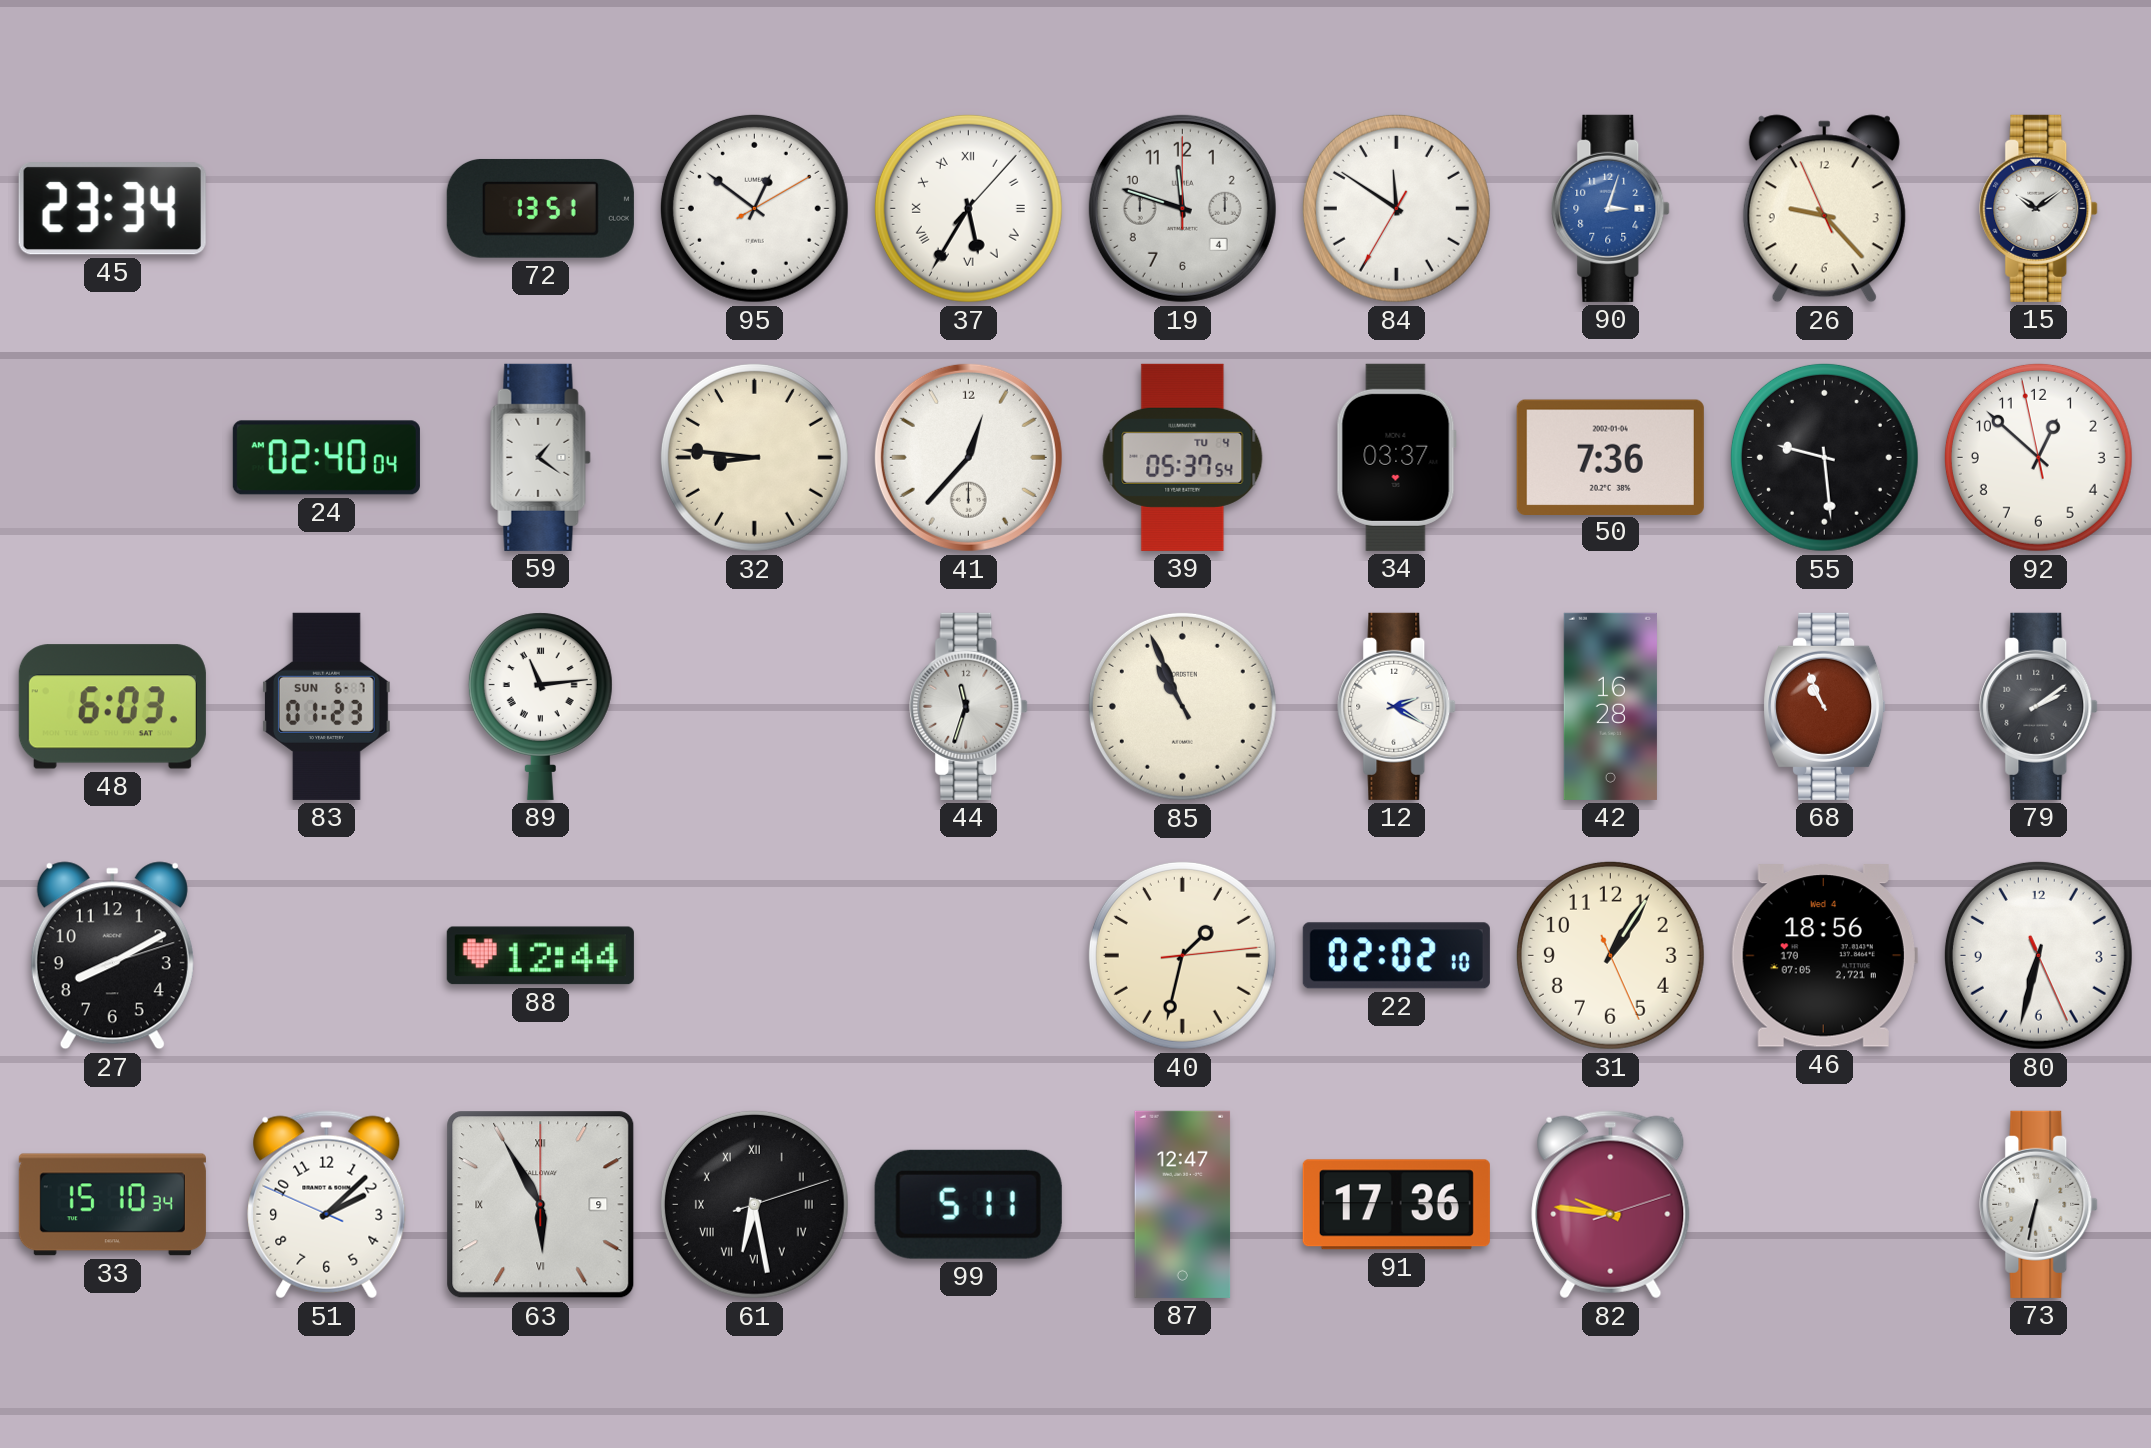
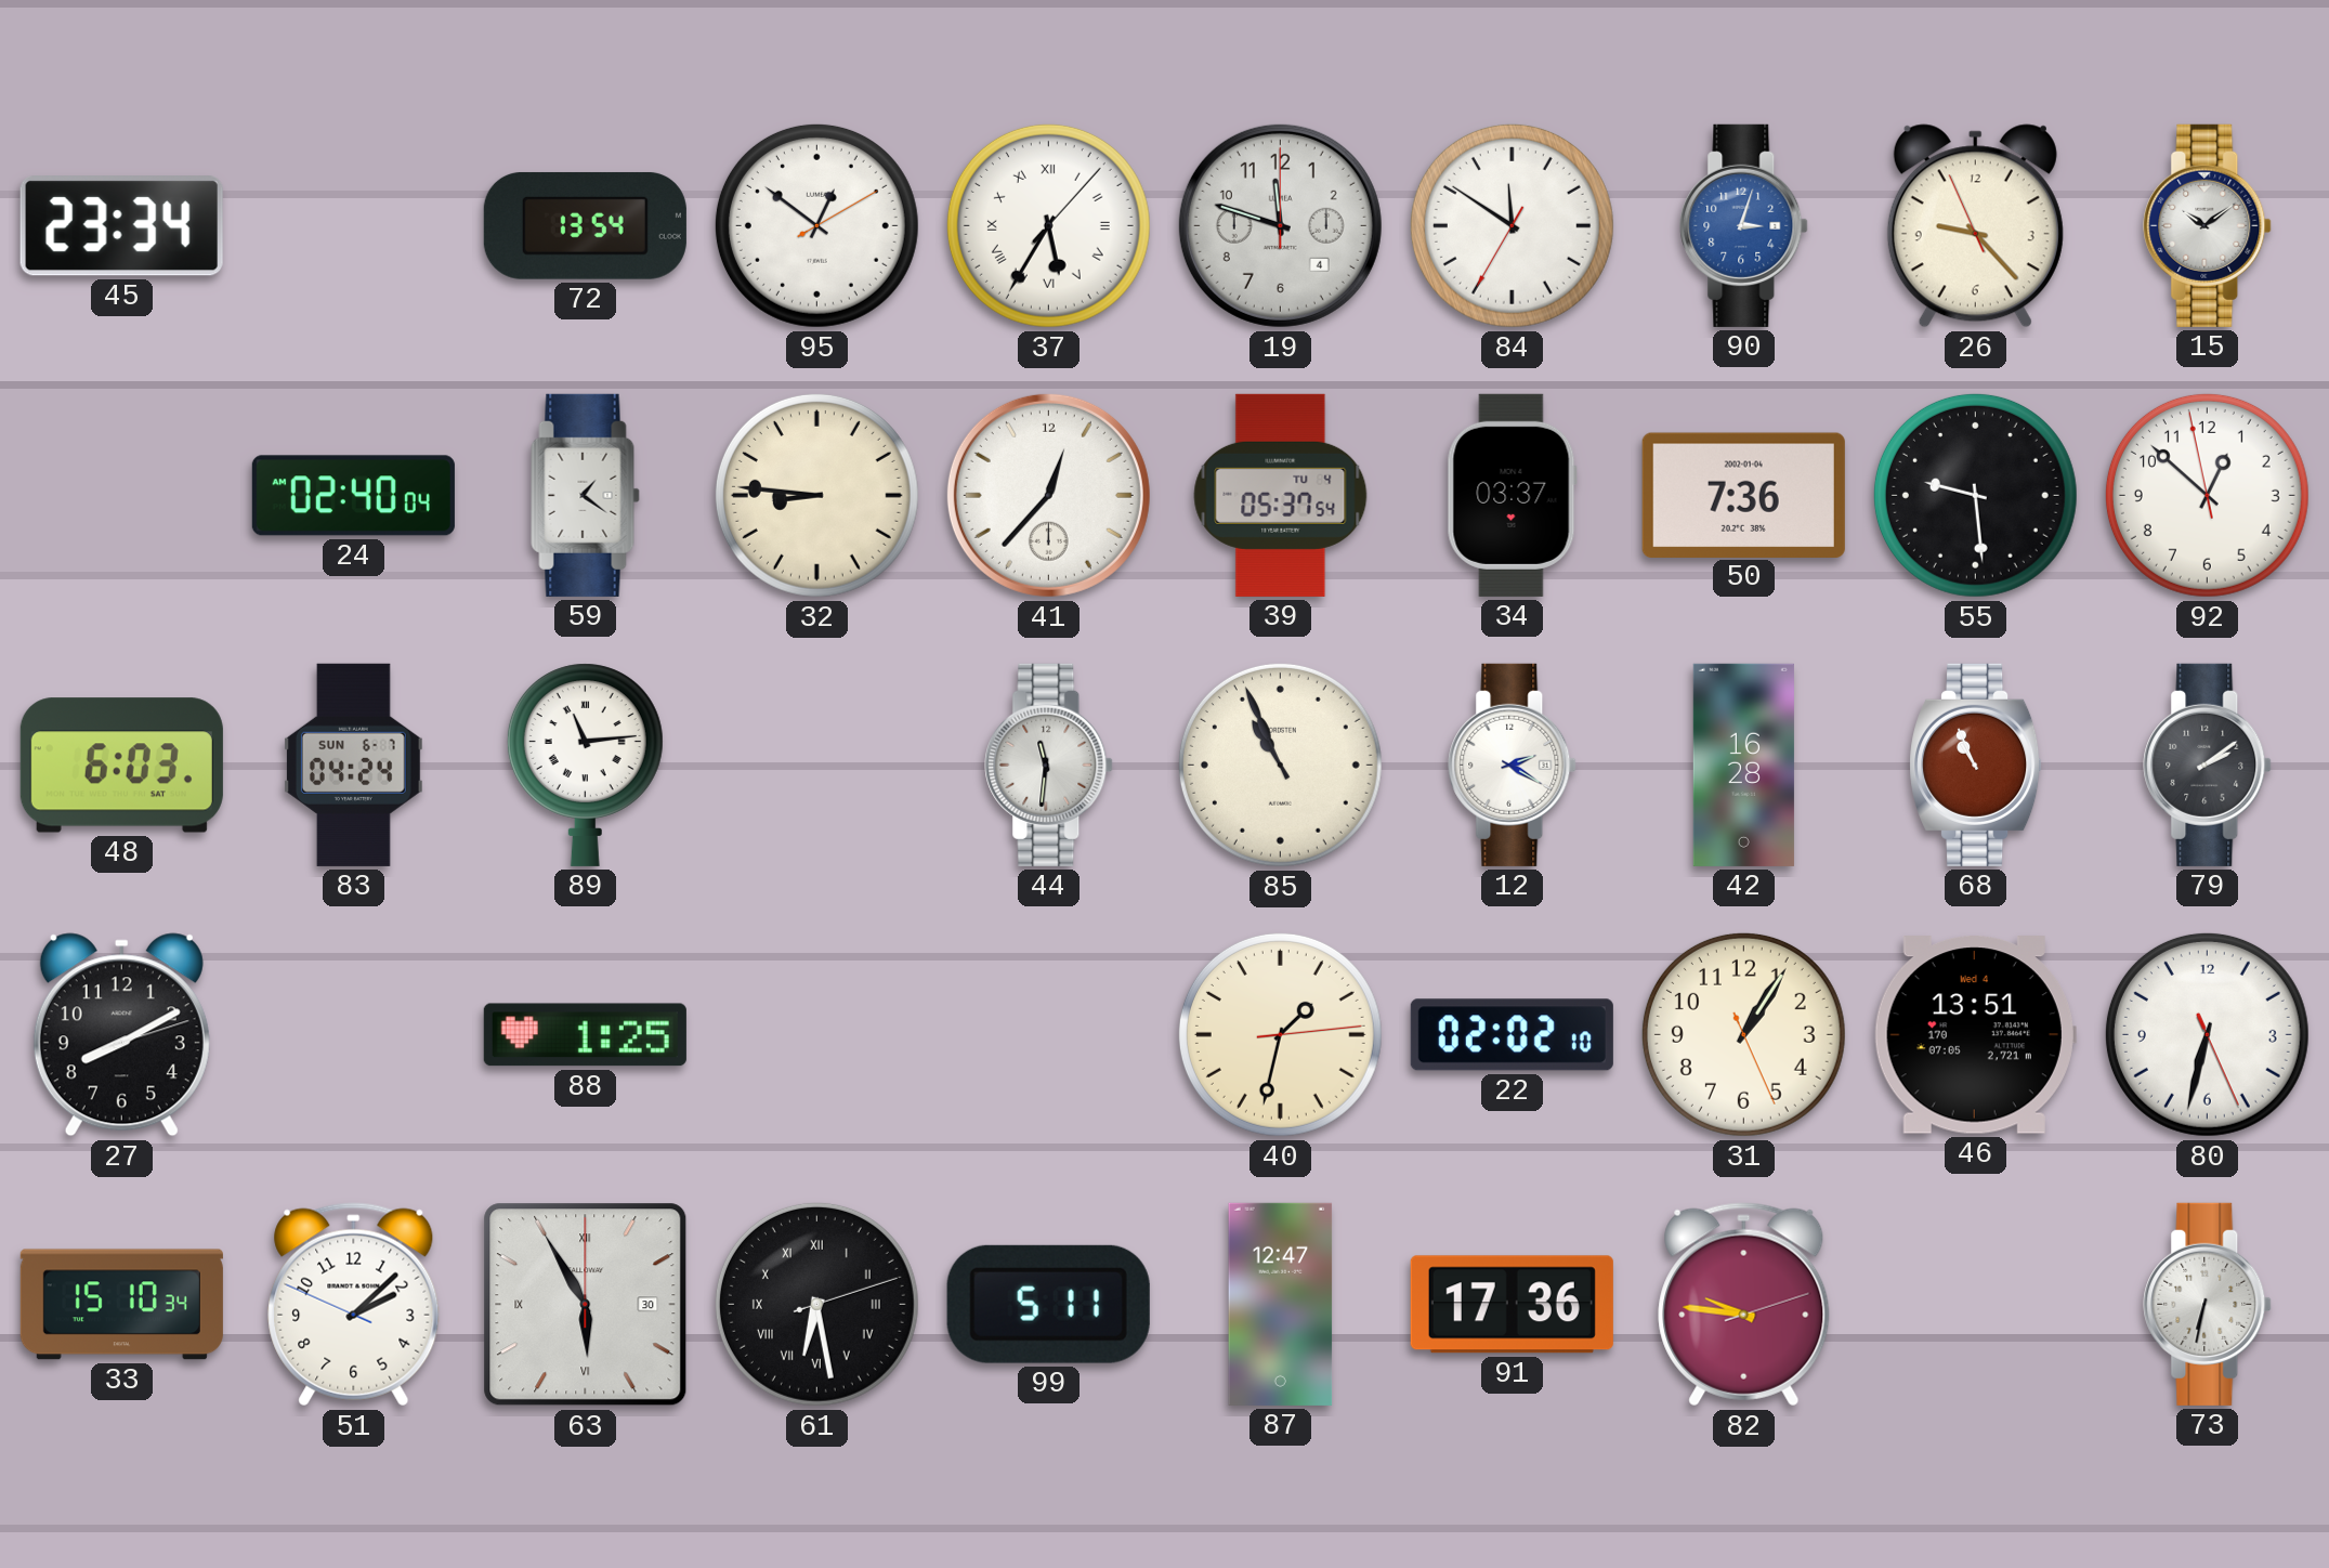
72: 13:51 -> 13:54
83: 01:23 -> 04:24
44: 11:33 -> 11:31
88: 12:44 -> 1:25
46: 18:56 -> 13:51
63 date: 9 -> 30
